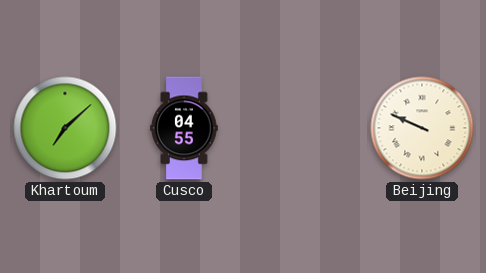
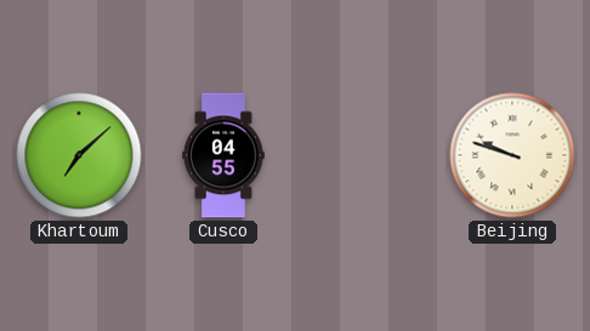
Beijing: 9:49 -> 9:48
